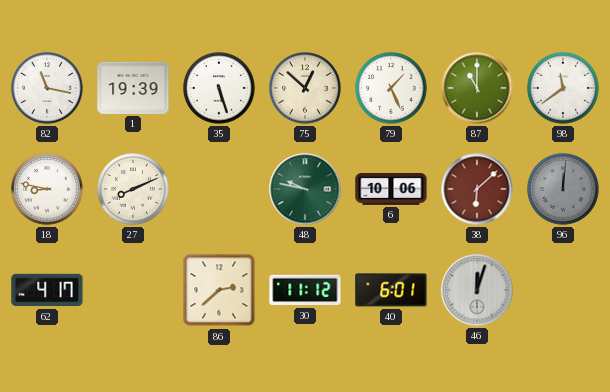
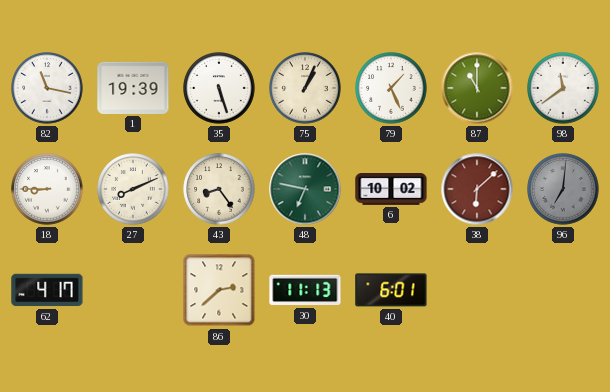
75: 12:52 -> 1:04
18: 8:47 -> 8:45
43: none -> 8:24
48: 9:47 -> 6:47
6: 10:06 -> 10:02
96: 12:01 -> 7:01
30: 11:12 -> 11:13
46: 12:03 -> none
